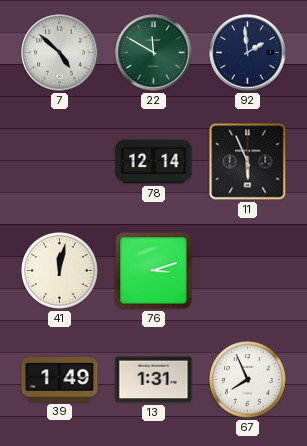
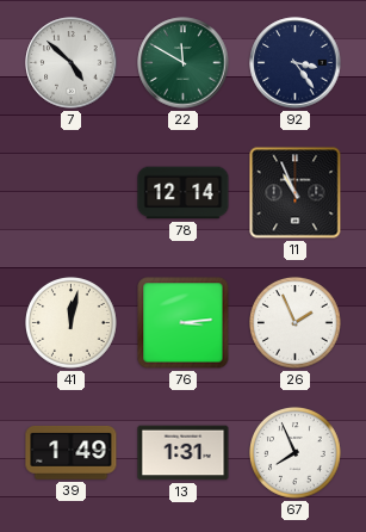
92: 1:59 -> 3:24
11: 5:56 -> 10:56
76: 3:12 -> 3:14
26: none -> 1:56
